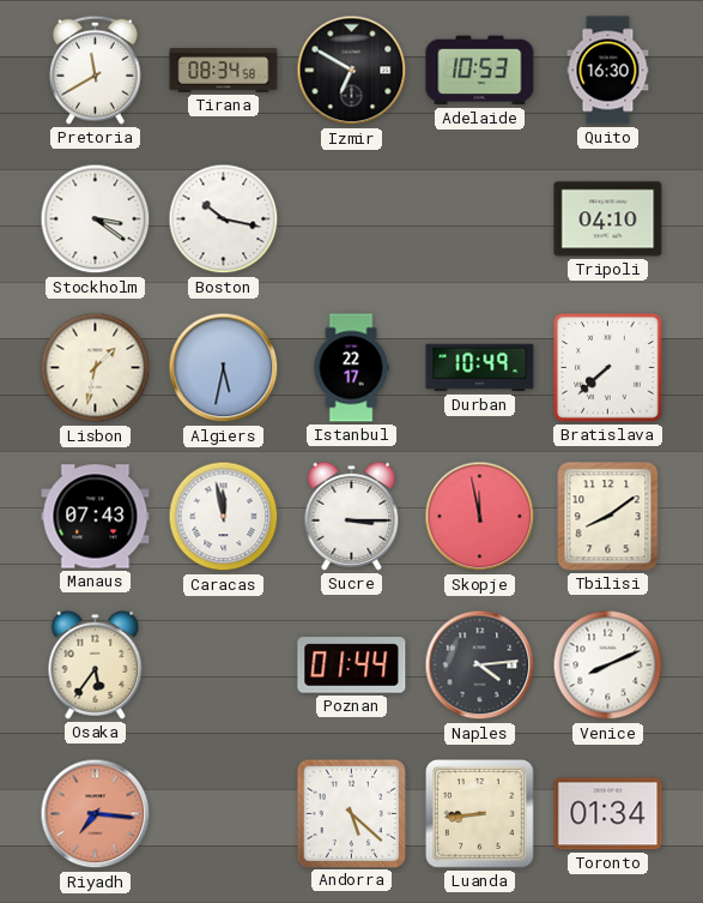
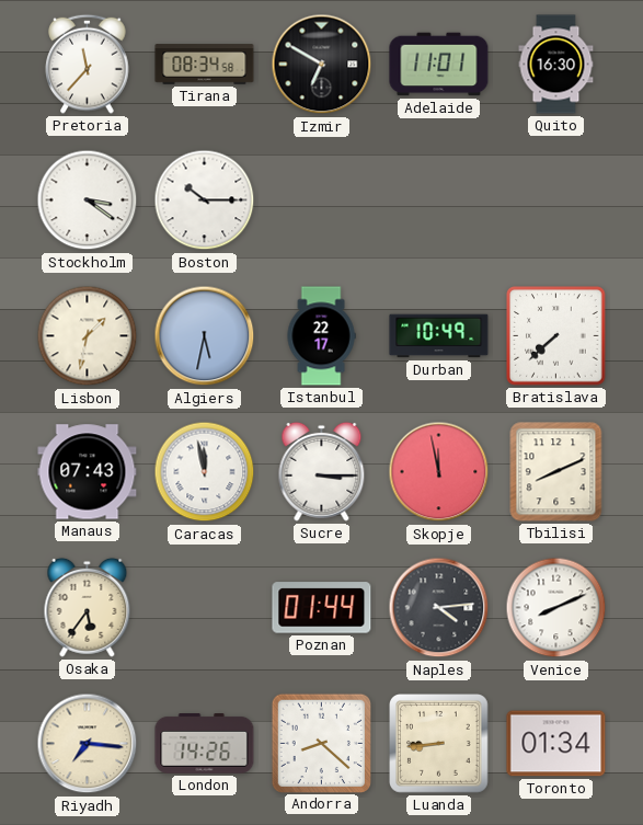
Pretoria: 11:40 -> 11:37
Adelaide: 10:53 -> 11:01
Boston: 10:17 -> 10:15
Tripoli: 04:10 -> none
Tbilisi: 8:09 -> 8:11
Riyadh dial: salmon -> cream
London: none -> 14:26
Andorra: 5:22 -> 8:22
